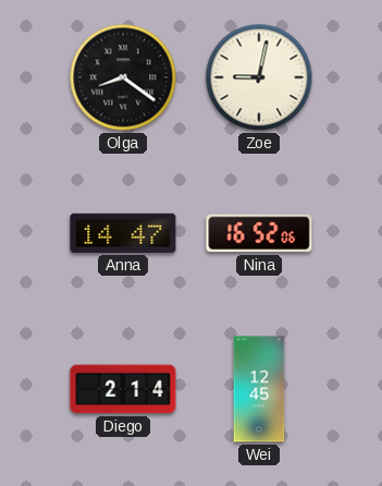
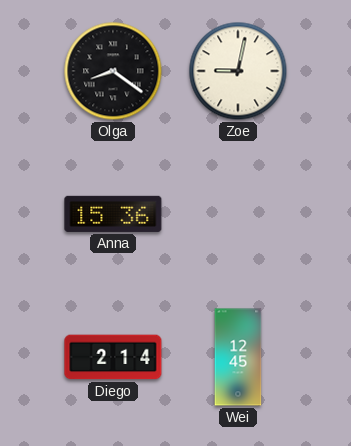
Anna: 14:47 -> 15:36
Nina: 16:52 -> none
